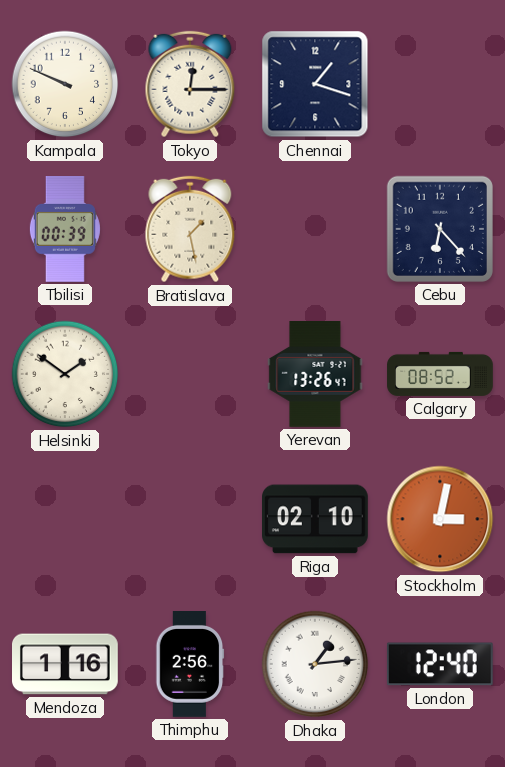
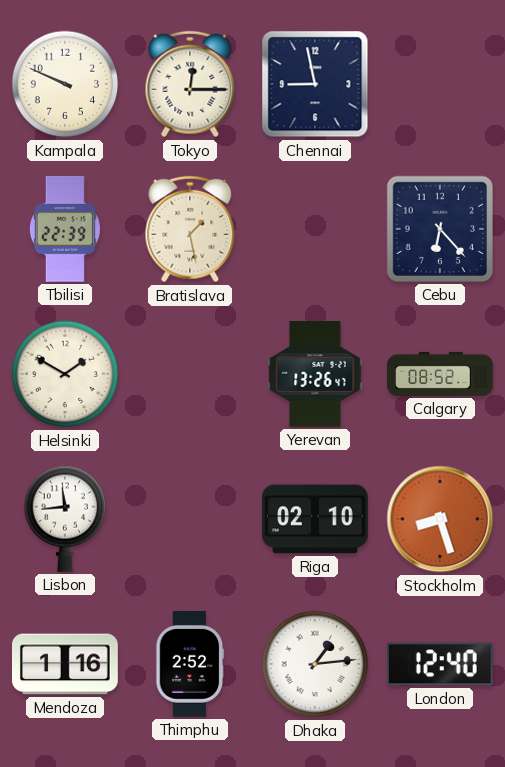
Chennai: 1:18 -> 8:58
Tbilisi: 00:39 -> 22:39
Helsinki: 1:51 -> 1:50
Lisbon: none -> 11:44
Stockholm: 3:02 -> 8:27
Thimphu: 2:56 -> 2:52
